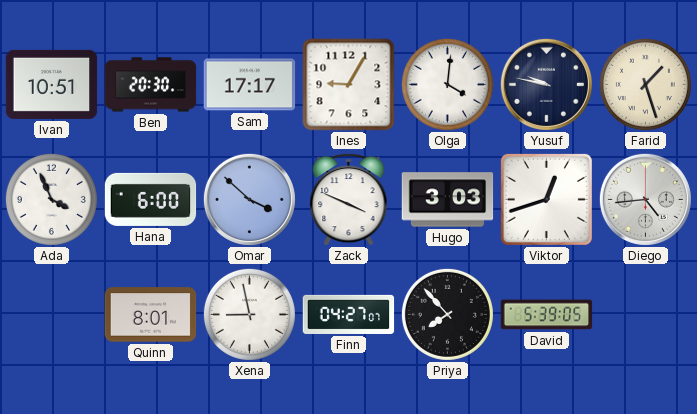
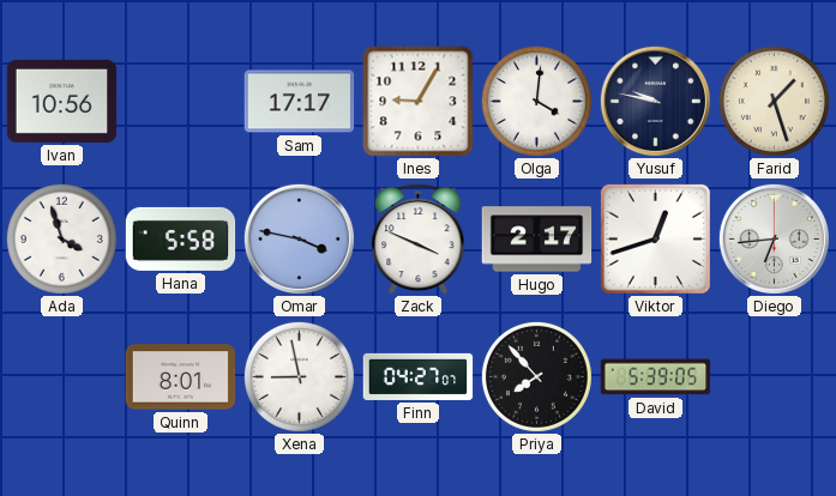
Ivan: 10:51 -> 10:56
Ben: 20:30 -> none
Ada: 3:56 -> 3:57
Hana: 6:00 -> 5:58
Omar: 3:52 -> 3:47
Hugo: 3:03 -> 2:17
Diego: 4:44 -> 6:44
